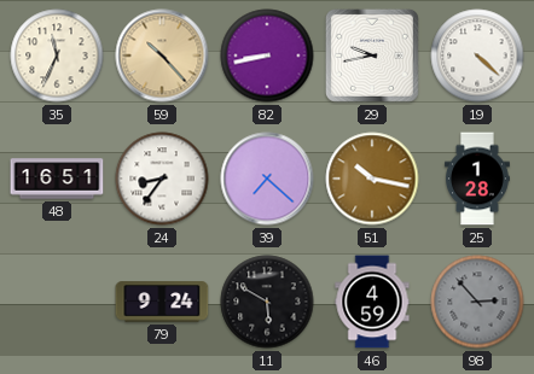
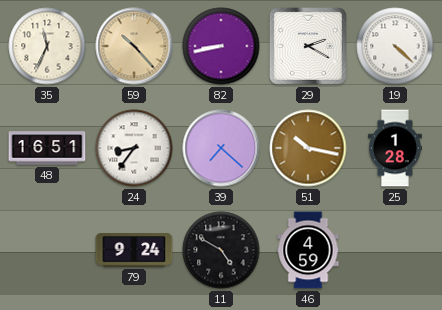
29: 9:43 -> 2:20
11: 5:50 -> 4:50
98: 2:53 -> none
